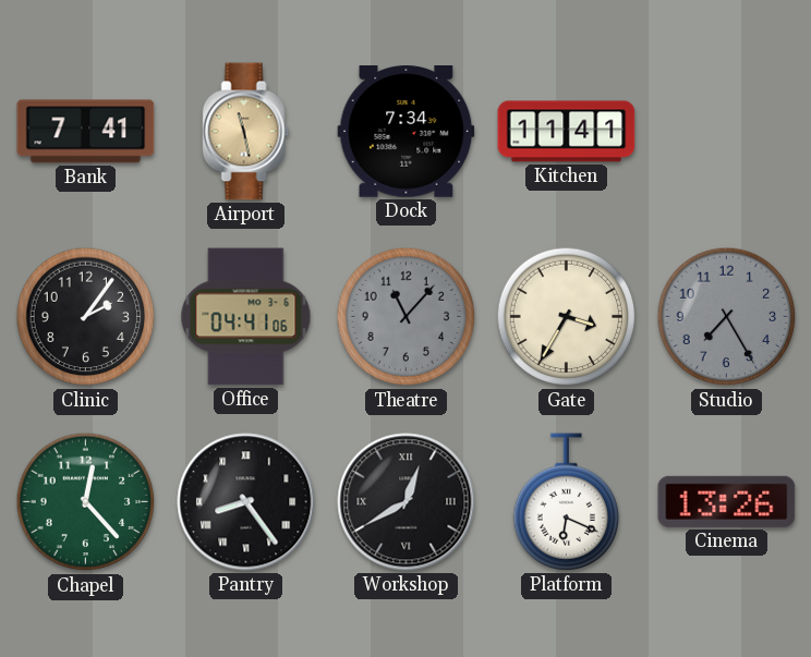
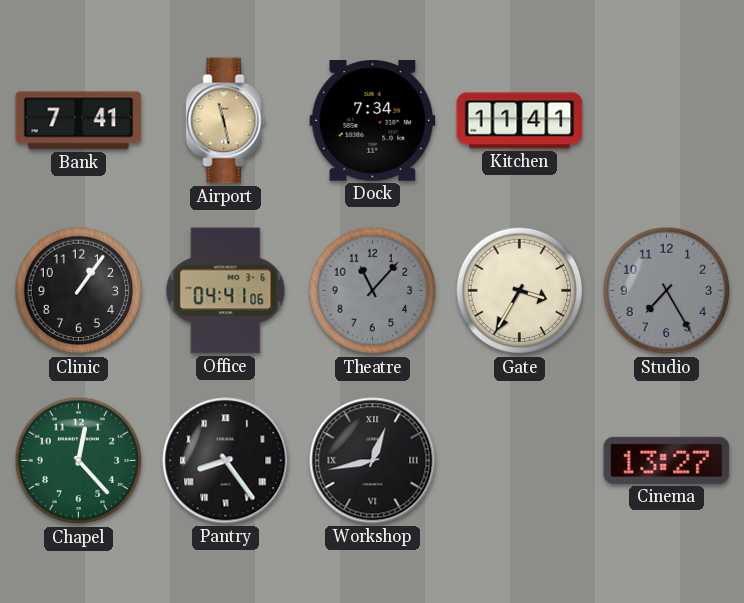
Clinic: 2:06 -> 1:06
Workshop: 12:40 -> 12:43
Platform: 6:19 -> none
Cinema: 13:26 -> 13:27
